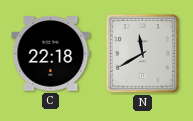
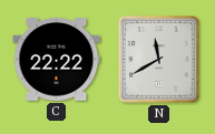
C: 22:18 -> 22:22
